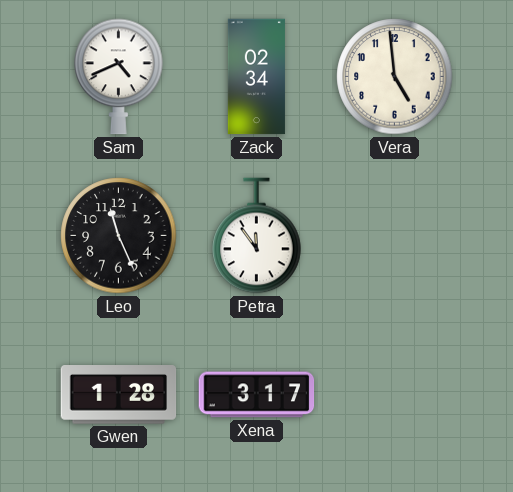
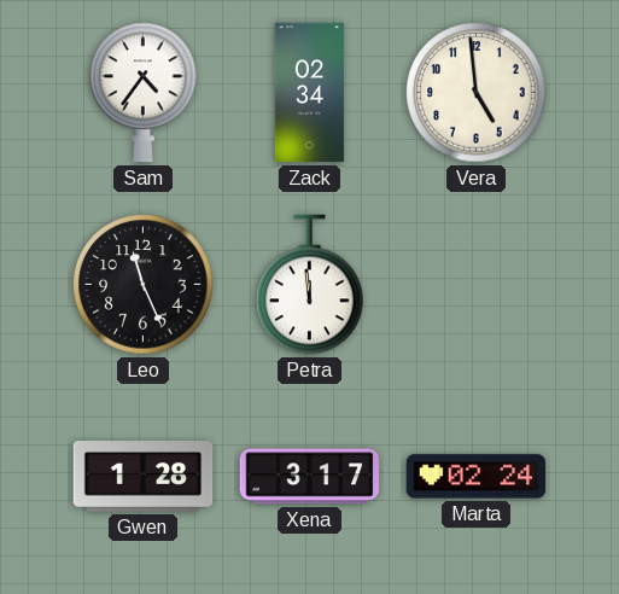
Sam: 4:41 -> 4:36
Petra: 11:54 -> 11:59
Marta: none -> 02:24
